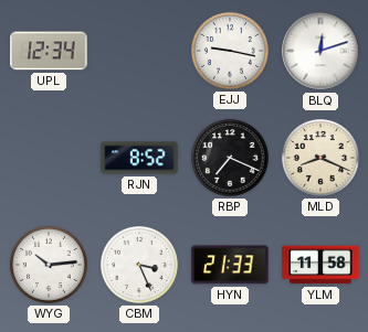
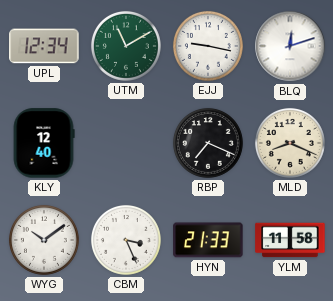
UTM: none -> 11:10
KLY: none -> 12:40
RJN: 8:52 -> none
WYG: 10:14 -> 10:09
